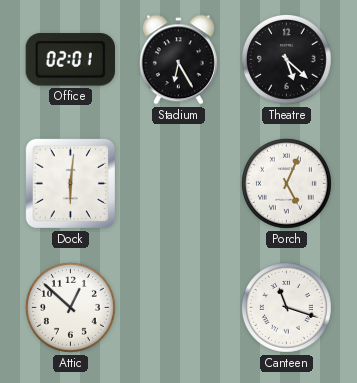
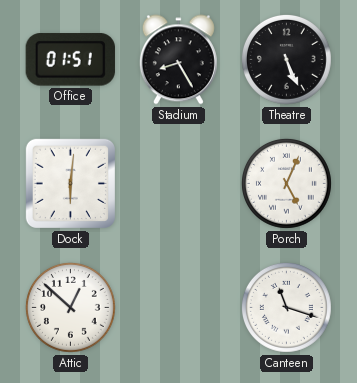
Office: 02:01 -> 01:51
Stadium: 6:25 -> 8:25
Theatre: 5:22 -> 5:26
